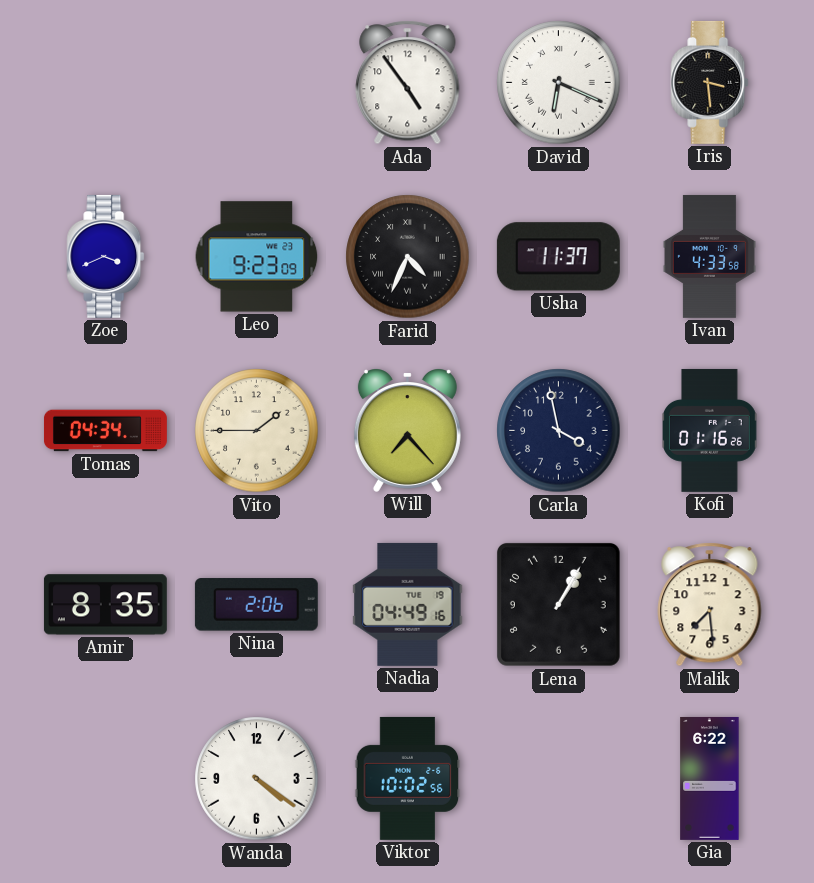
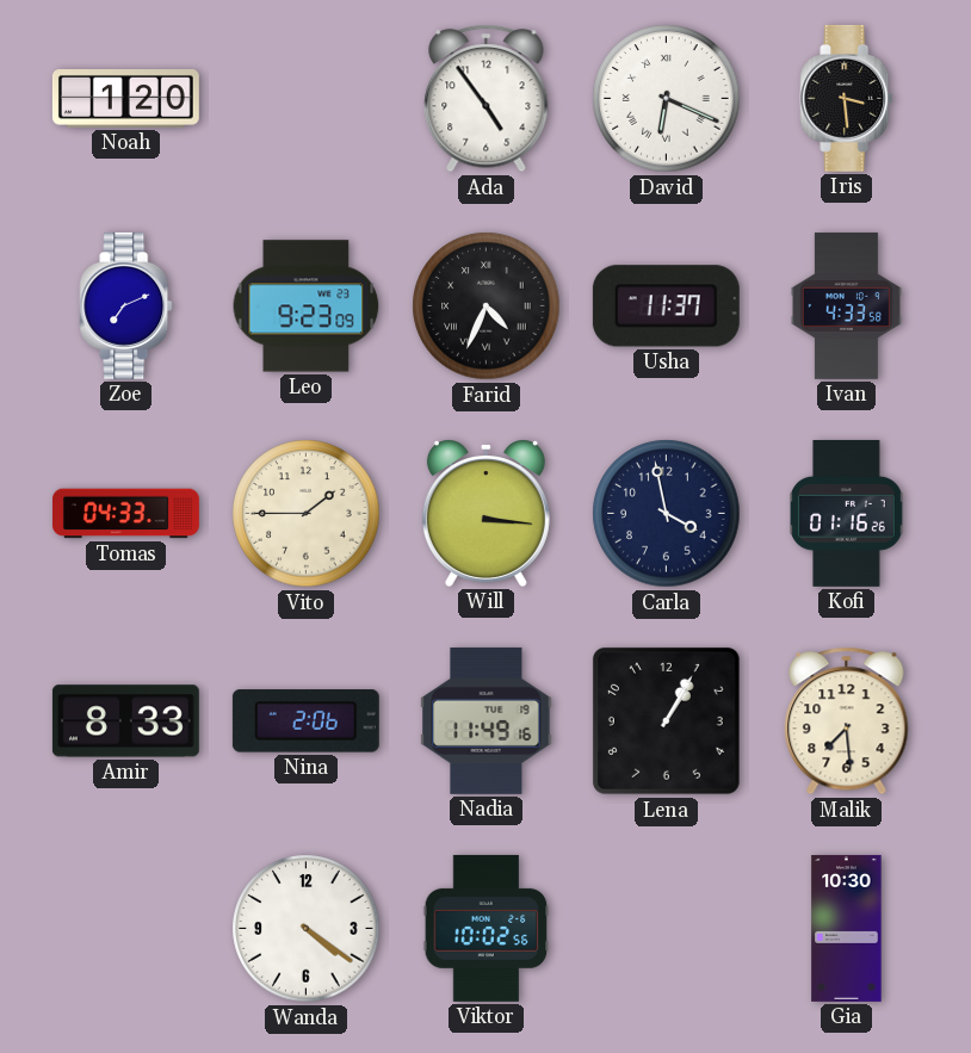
Noah: none -> 1:20
Zoe: 3:41 -> 7:11
Tomas: 04:34 -> 04:33
Will: 7:23 -> 3:16
Amir: 8:35 -> 8:33
Nadia: 04:49 -> 11:49
Gia: 6:22 -> 10:30
